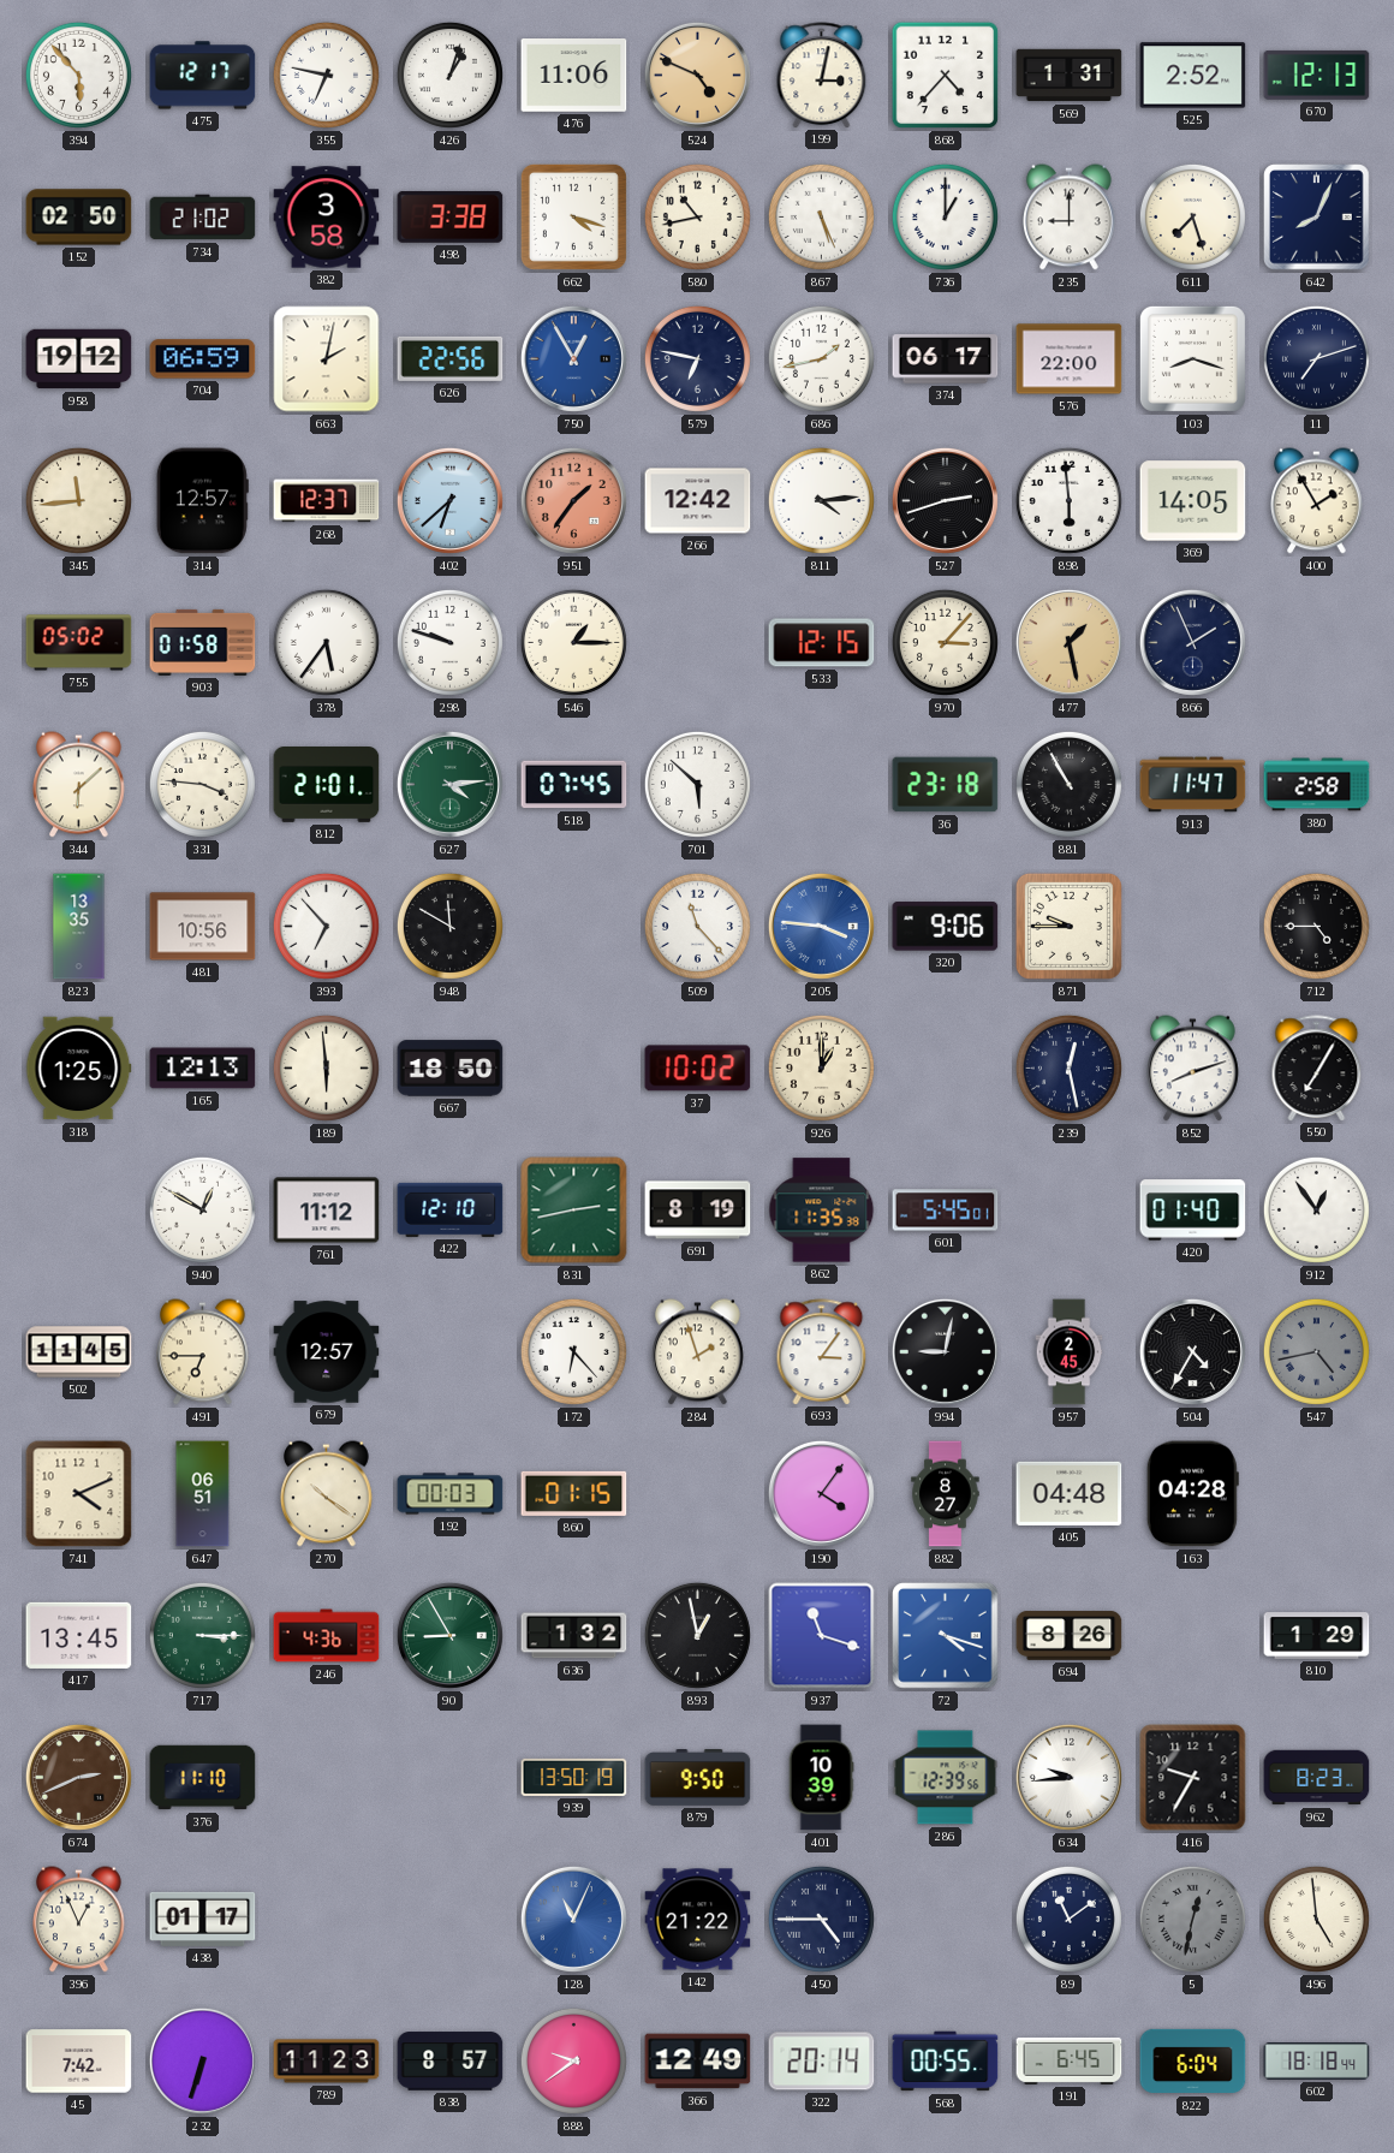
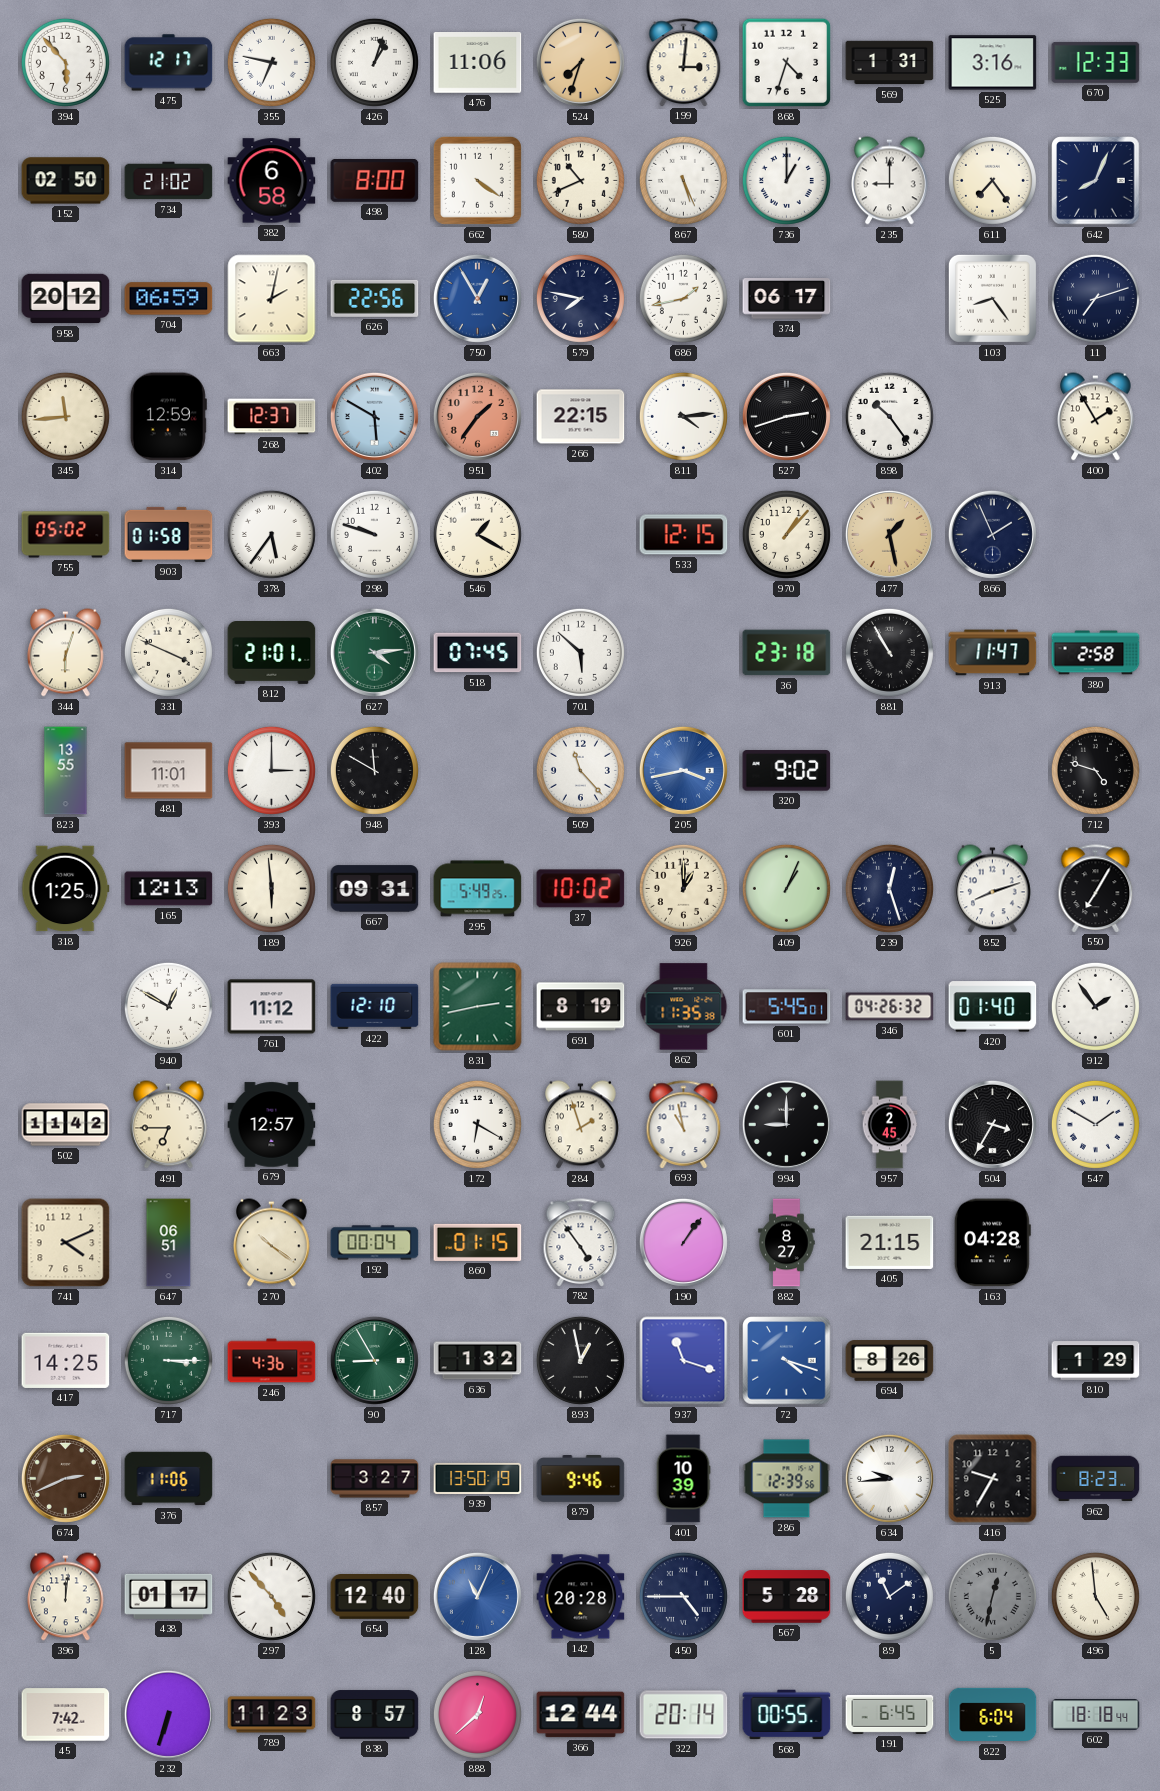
524: 4:49 -> 7:33
199: 3:02 -> 3:01
868: 4:37 -> 4:33
525: 2:52 -> 3:16
670: 12:13 -> 12:33
382: 3:58 -> 6:58
498: 3:38 -> 8:00
662: 4:18 -> 4:21
580: 10:43 -> 10:41
611: 7:27 -> 7:24
958: 19:12 -> 20:12
579: 6:47 -> 7:47
576: 22:00 -> none
103: 8:18 -> 8:24
314: 12:57 -> 12:59
402: 6:38 -> 5:50
266: 12:42 -> 22:15
898: 5:59 -> 10:24
369: 14:05 -> none
546: 1:15 -> 1:20
970: 3:07 -> 1:07
344: 6:08 -> 6:03
331: 3:46 -> 3:49
823: 13:35 -> 13:55
481: 10:56 -> 11:01
393: 6:53 -> 3:00
205: 3:46 -> 3:43
320: 9:06 -> 9:02
871: 9:45 -> none
712: 4:45 -> 4:48
667: 18:50 -> 09:31
295: none -> 5:49
409: none -> 1:04
239: 12:28 -> 12:27
346: none -> 04:26
912: 12:54 -> 1:54
502: 11:45 -> 11:42
172: 6:23 -> 6:20
693: 3:06 -> 10:58
994: 9:02 -> 9:00
504: 4:35 -> 3:35
547: 4:43 -> 1:50
547 dial: grey -> white
192: 00:03 -> 00:04
782: none -> 4:54
190: 4:06 -> 1:06
405: 04:48 -> 21:15
417: 13:45 -> 14:25
376: 11:10 -> 11:06
857: none -> 3:27
879: 9:50 -> 9:46
396: 12:56 -> 12:01
297: none -> 4:53
654: none -> 12:40
142: 21:22 -> 20:28
567: none -> 5:28
888: 9:39 -> 12:38
366: 12:49 -> 12:44
